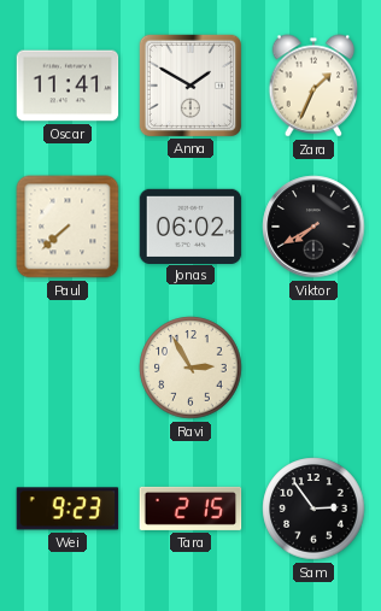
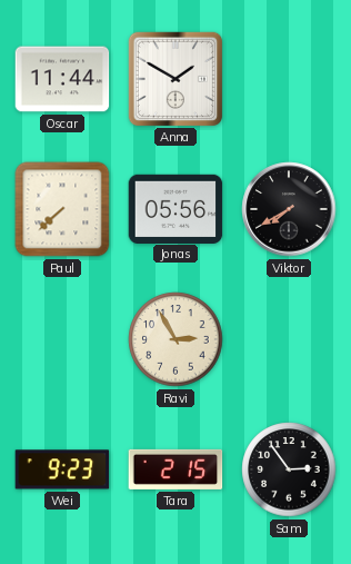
Oscar: 11:41 -> 11:44
Zara: 1:34 -> none
Jonas: 06:02 -> 05:56
